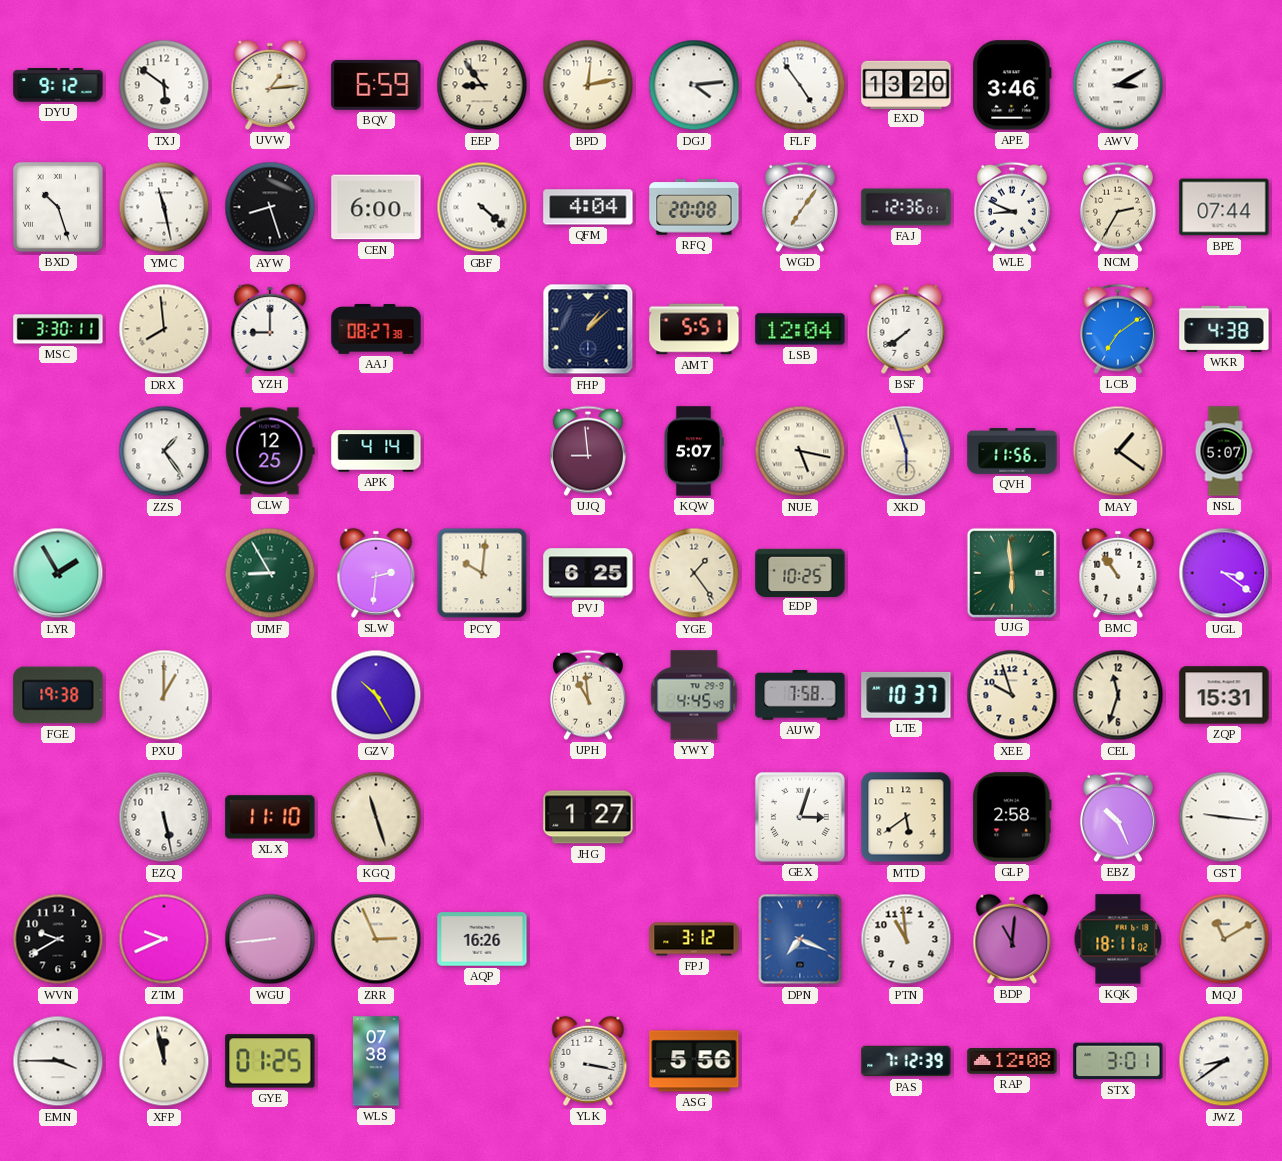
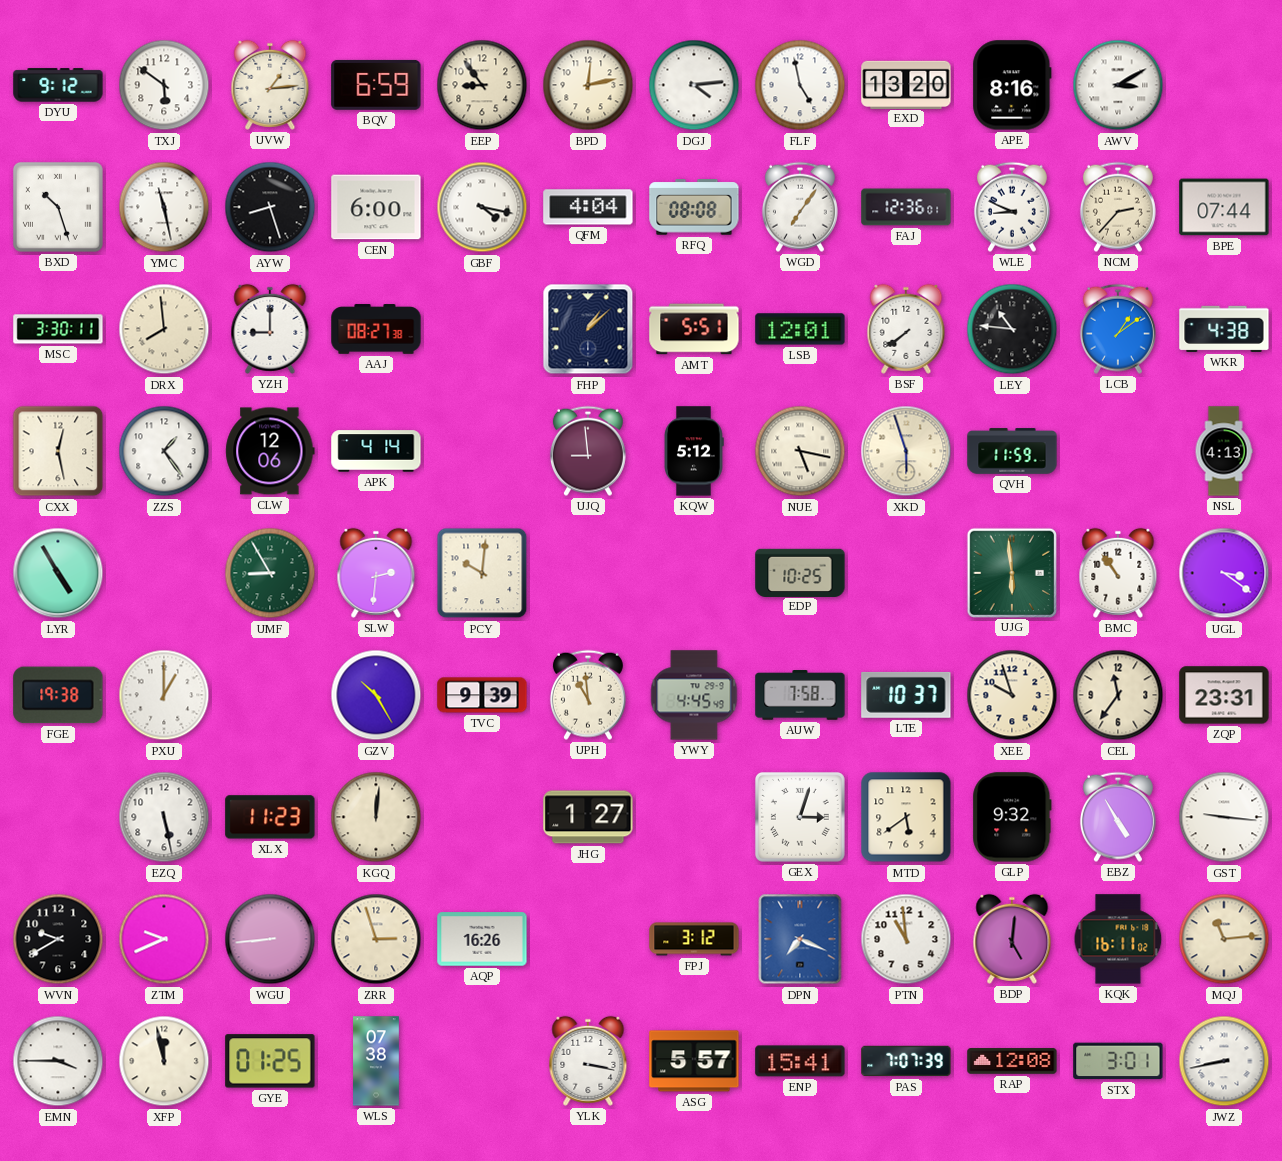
FLF: 4:54 -> 4:58
APE: 3:46 -> 8:16
GBF: 4:22 -> 4:17
RFQ: 20:08 -> 08:08
NCM: 2:35 -> 2:37
LSB: 12:04 -> 12:01
LEY: none -> 10:46
LCB: 7:09 -> 1:09
CXX: none -> 12:28
CLW: 12:25 -> 12:06
KQW: 5:07 -> 5:12
QVH: 11:56 -> 11:59
MAY: 1:21 -> none
NSL: 5:07 -> 4:13
LYR: 1:55 -> 4:55
PVJ: 6:25 -> none
YGE: 1:24 -> none
TVC: none -> 9:39
CEL: 11:33 -> 11:36
ZQP: 15:31 -> 23:31
XLX: 11:10 -> 11:23
KGQ: 11:27 -> 12:01
GLP: 2:58 -> 9:32
EBZ: 10:26 -> 4:55
ZRR: 2:56 -> 2:57
BDP: 11:01 -> 5:01
KQK: 18:11 -> 16:11
MQJ: 11:10 -> 11:14
ASG: 5:56 -> 5:57
ENP: none -> 15:41
PAS: 7:12 -> 7:07
JWZ: 8:39 -> 8:43
